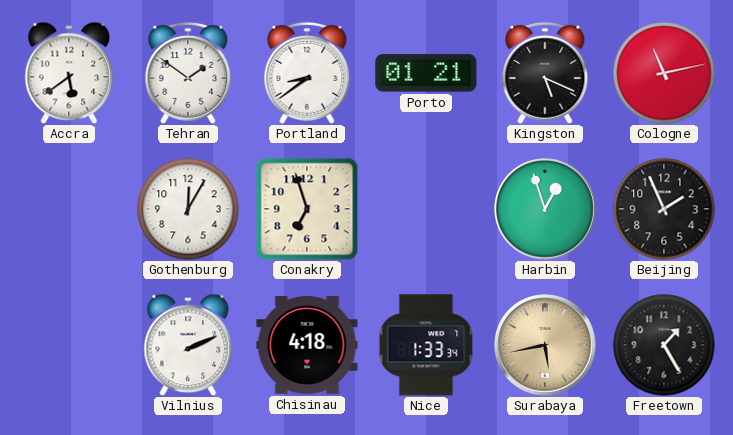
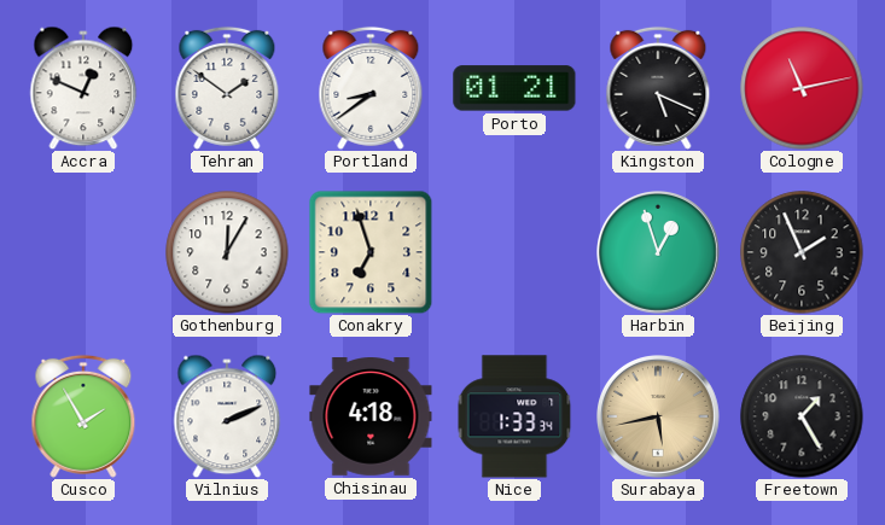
Accra: 5:39 -> 12:49
Cusco: none -> 1:55
